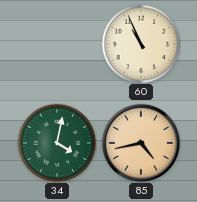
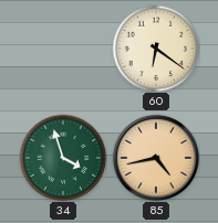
60: 10:56 -> 6:21
34: 4:02 -> 3:57
